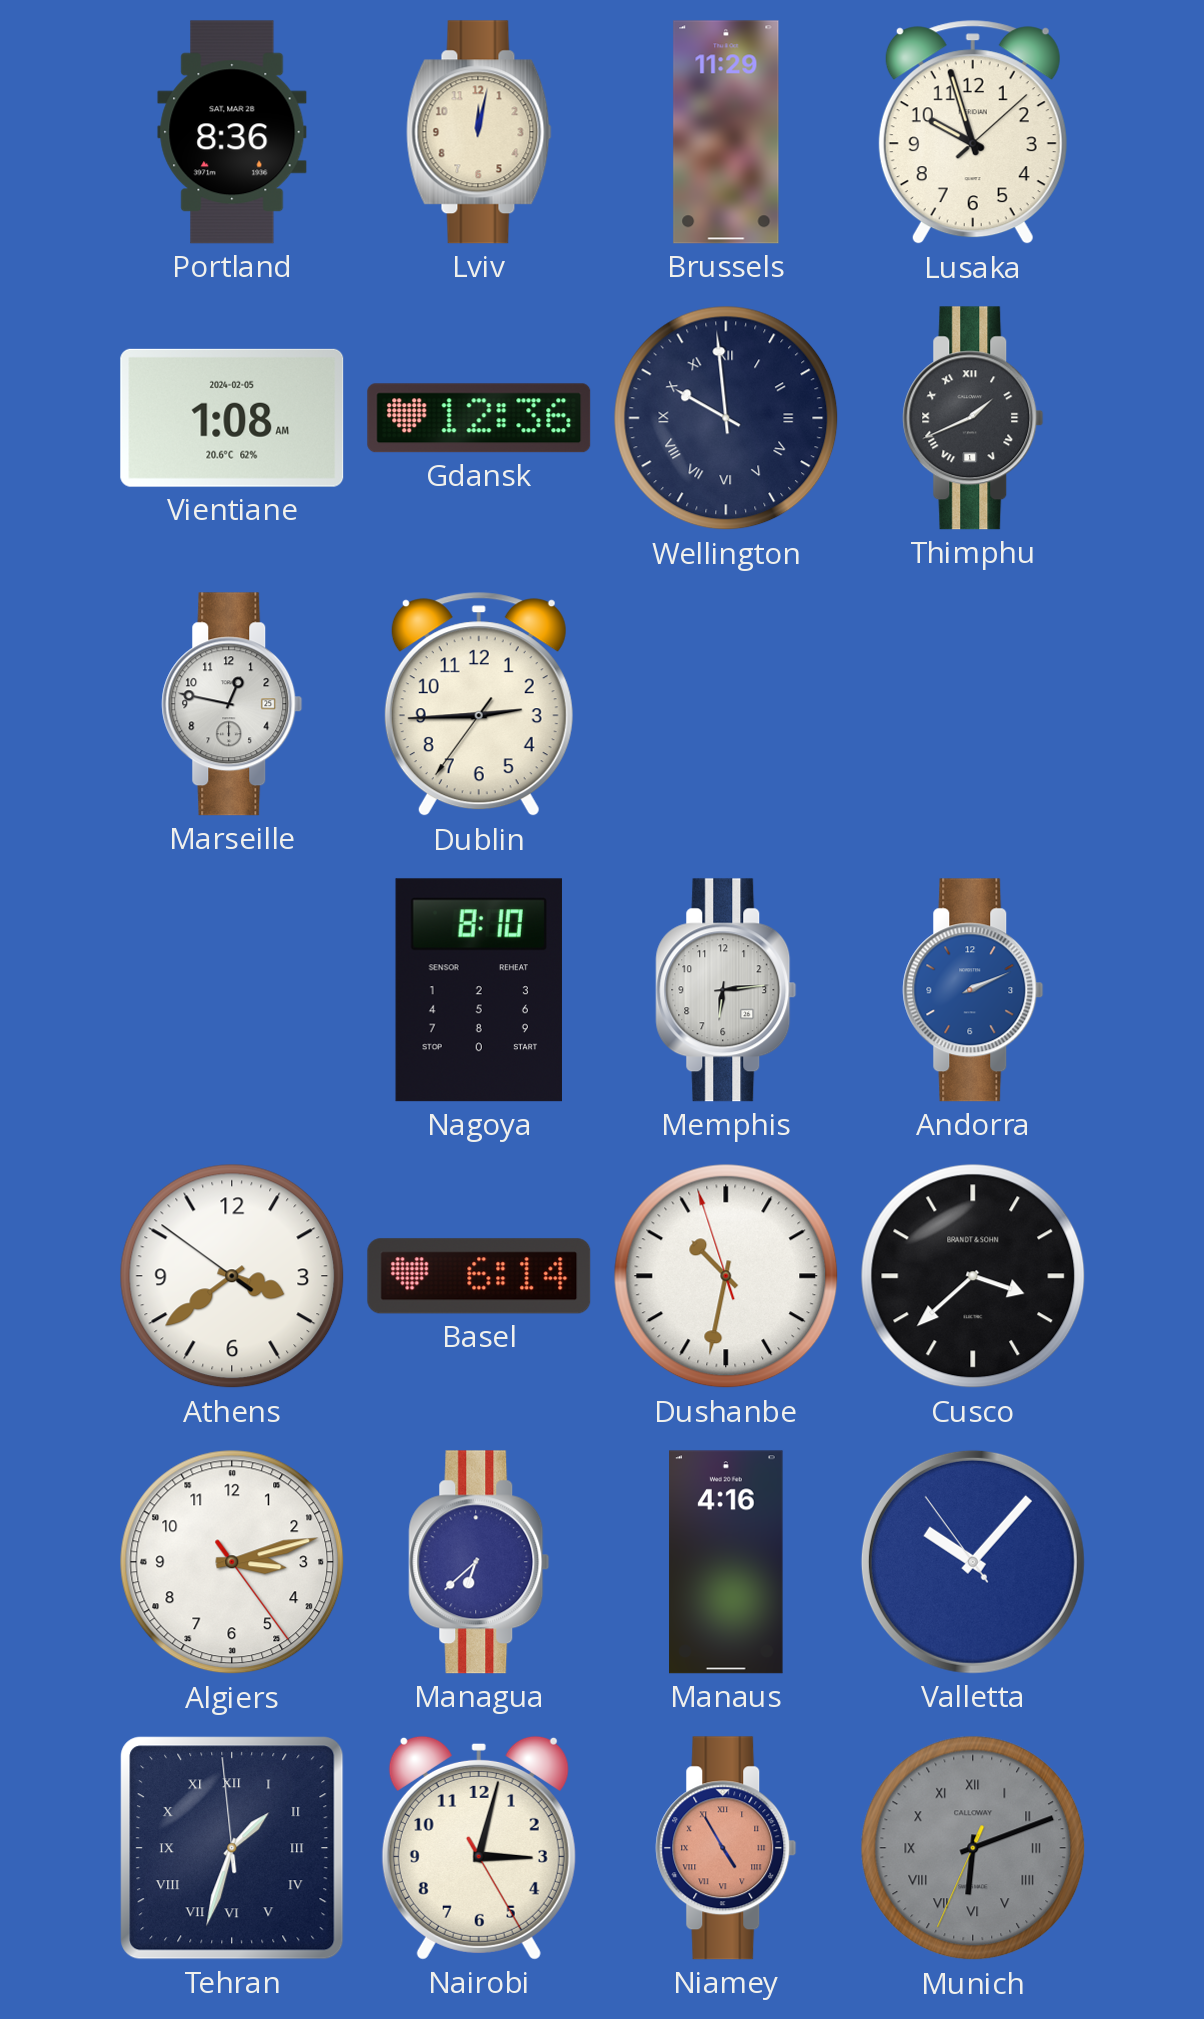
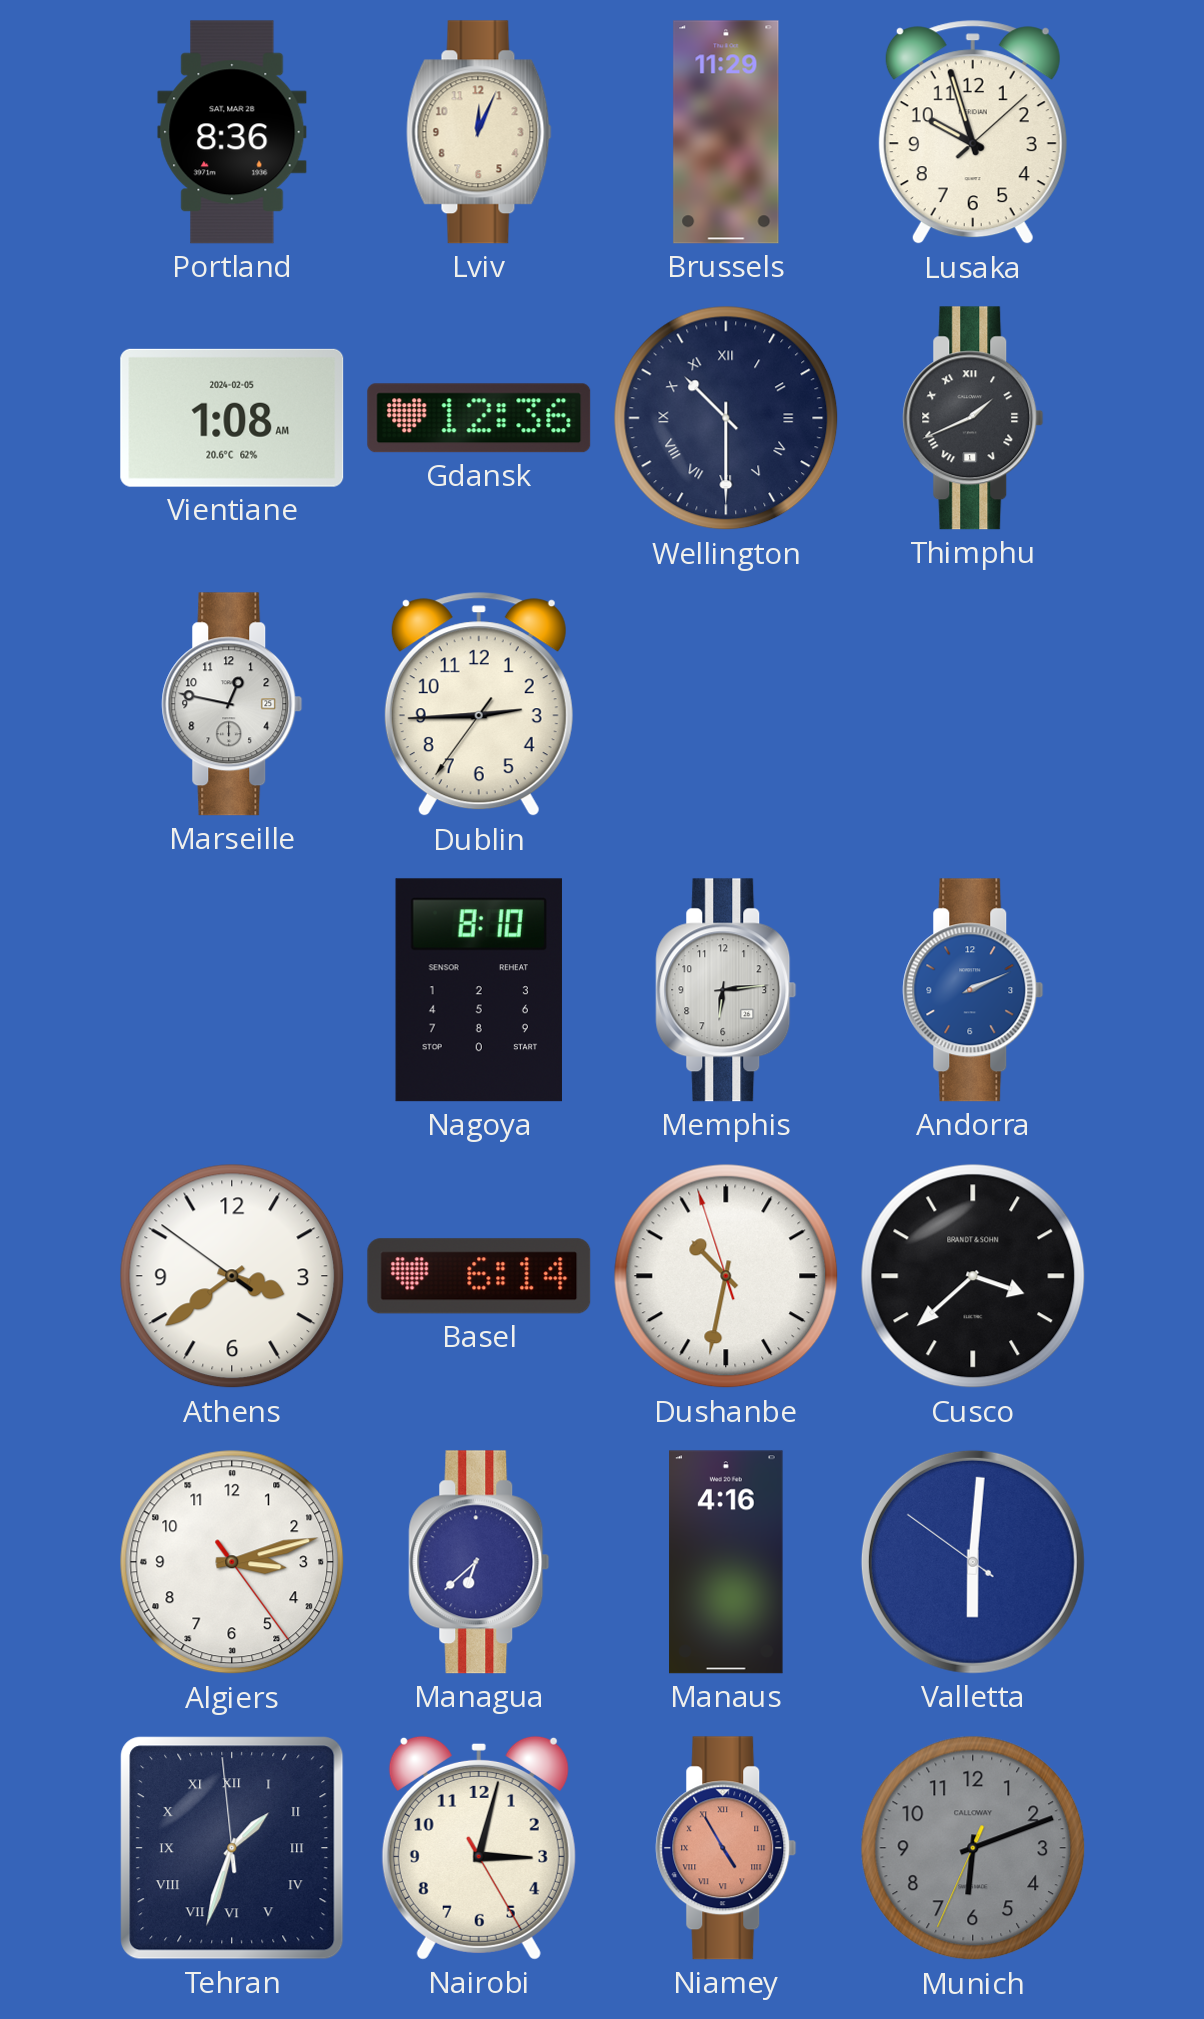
Lviv: 12:02 -> 12:04
Wellington: 9:59 -> 10:30
Valletta: 10:06 -> 6:00
Munich numerals: Roman -> Arabic
